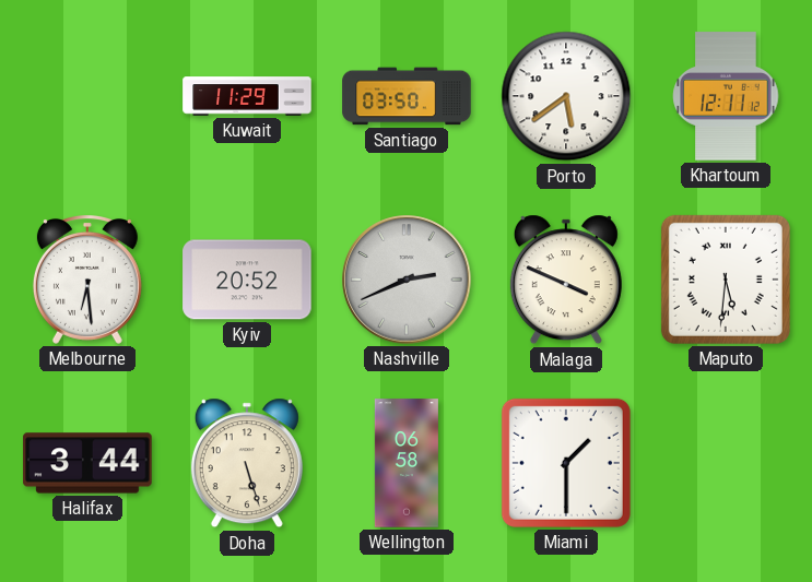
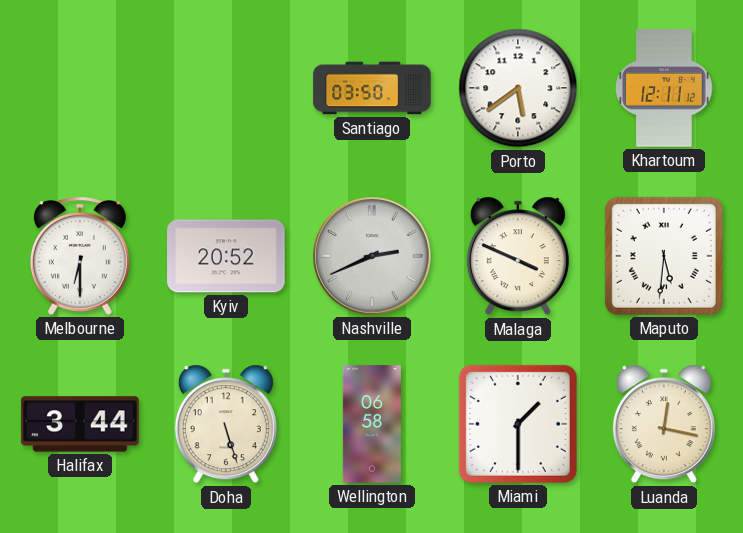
Kuwait: 11:29 -> none
Melbourne: 6:29 -> 6:30
Luanda: none -> 12:17
